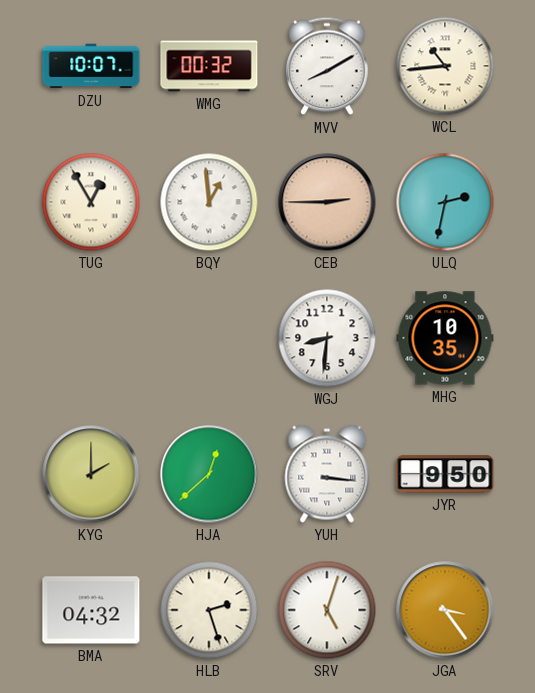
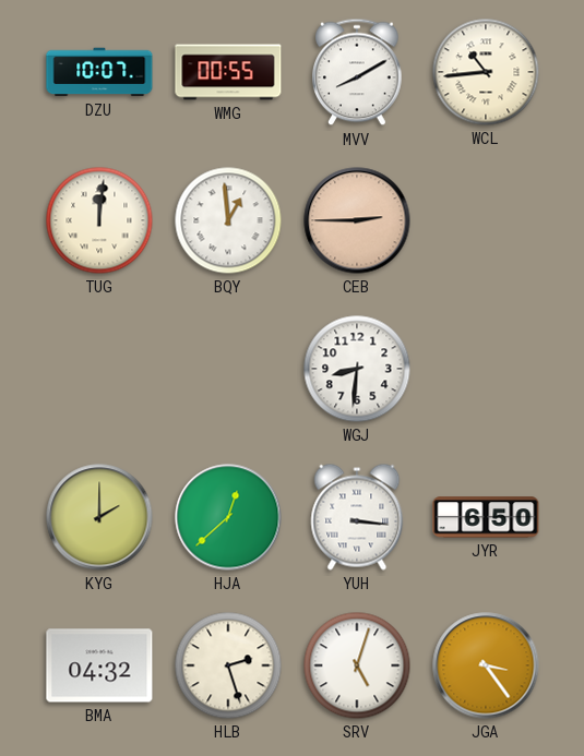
WMG: 00:32 -> 00:55
TUG: 12:55 -> 12:01
ULQ: 2:32 -> none
MHG: 10:35 -> none
JYR: 9:50 -> 6:50
